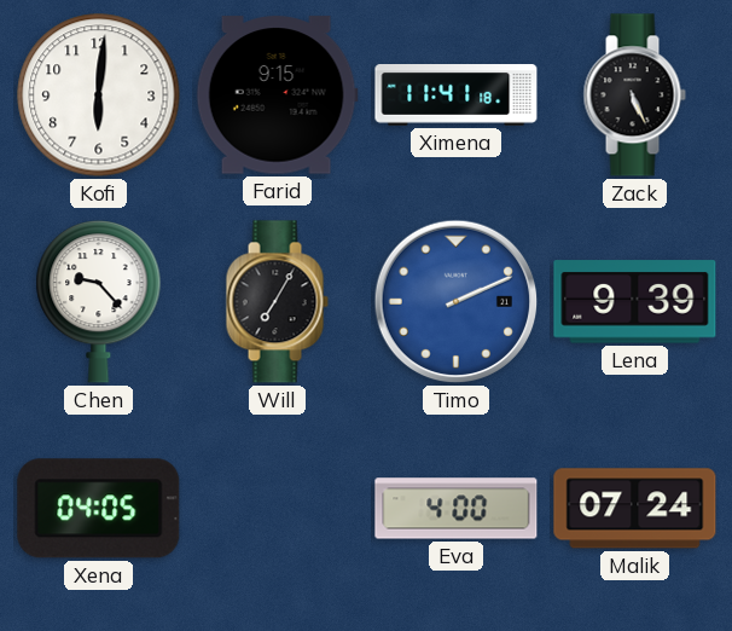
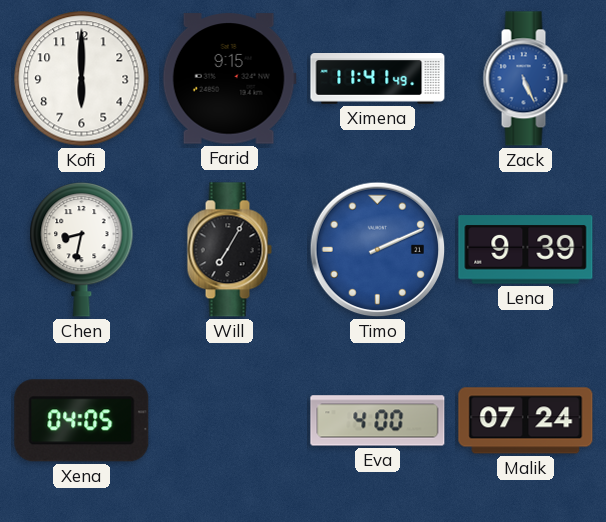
Kofi: 6:01 -> 6:00
Ximena: 11:41:18 -> 11:41:49
Zack dial: black -> blue
Chen: 9:23 -> 8:32
